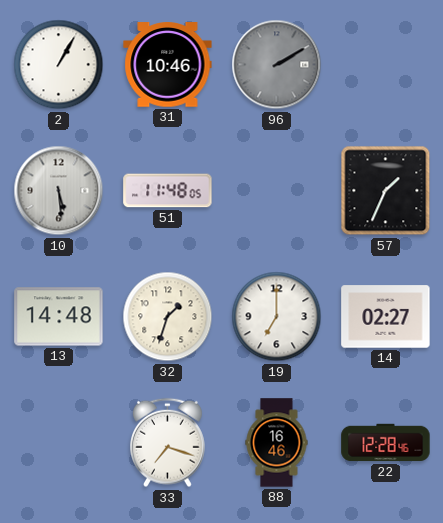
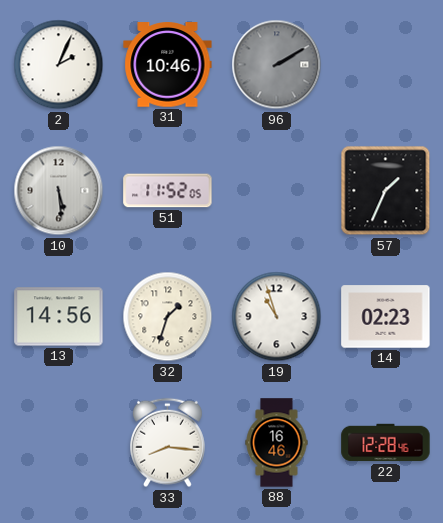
2: 1:05 -> 2:04
51: 11:48 -> 11:52
13: 14:48 -> 14:56
19: 7:00 -> 10:57
14: 02:27 -> 02:23
33: 7:18 -> 8:16
